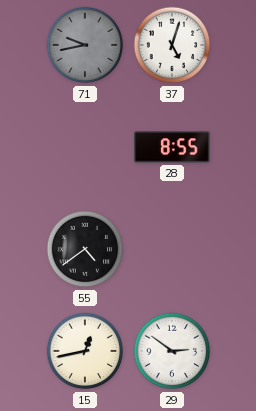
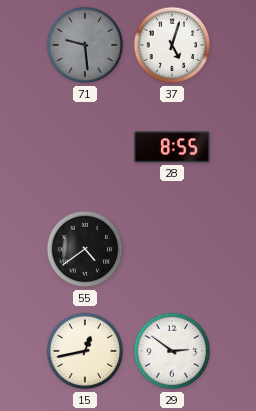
71: 9:43 -> 9:29
